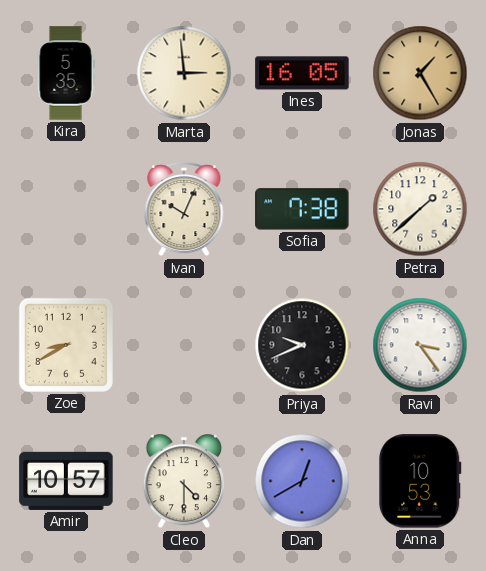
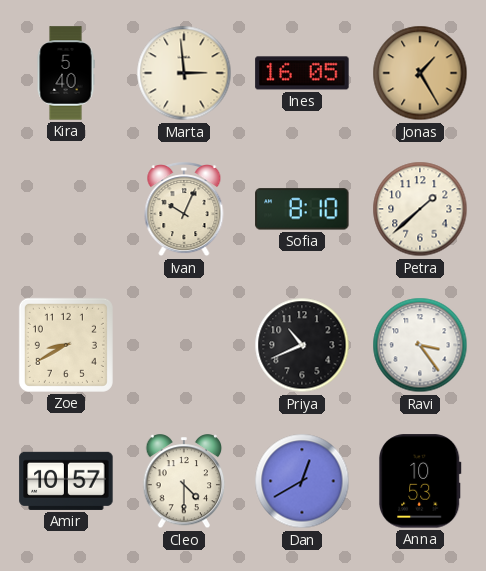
Kira: 5:35 -> 5:40
Sofia: 7:38 -> 8:10
Priya: 9:41 -> 10:41
